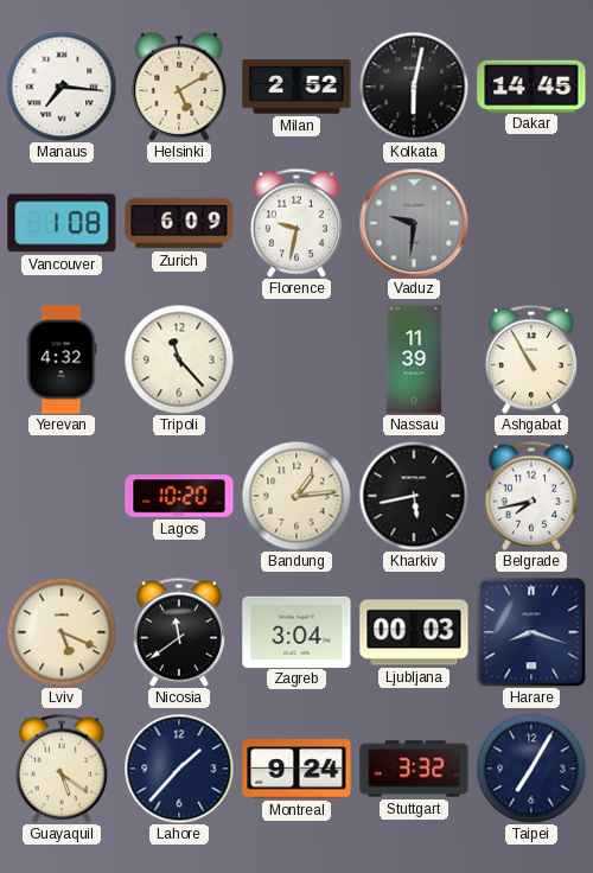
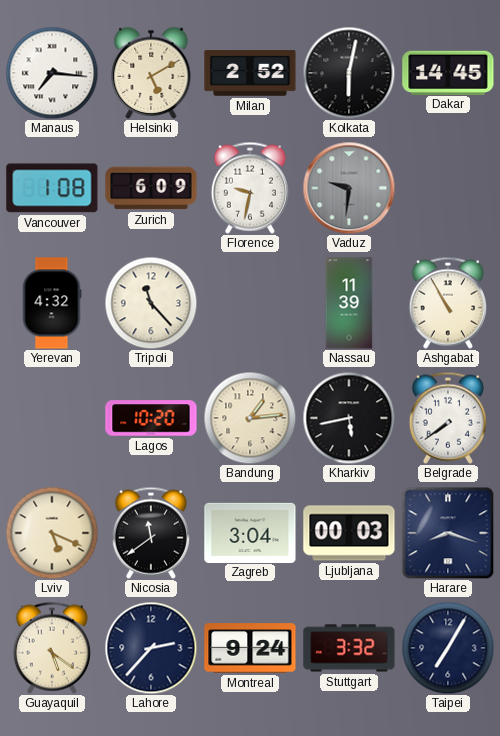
Belgrade: 7:43 -> 7:39
Lahore: 1:37 -> 2:37
